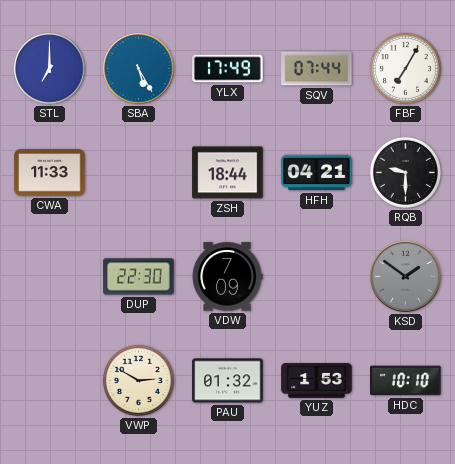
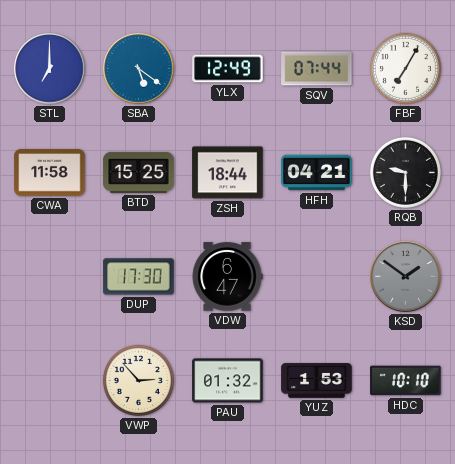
SBA: 5:25 -> 5:21
YLX: 17:49 -> 12:49
CWA: 11:33 -> 11:58
BTD: none -> 15:25
DUP: 22:30 -> 17:30
VDW: 7:09 -> 6:47
VWP: 2:50 -> 2:53
